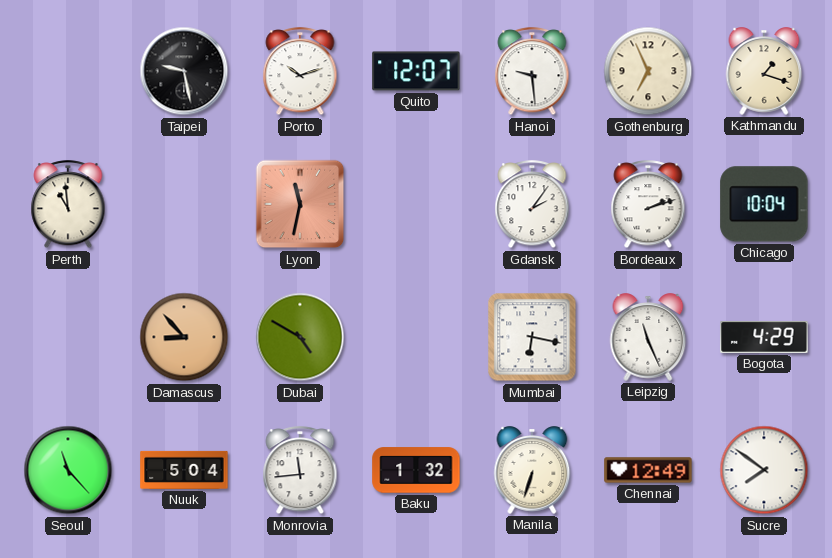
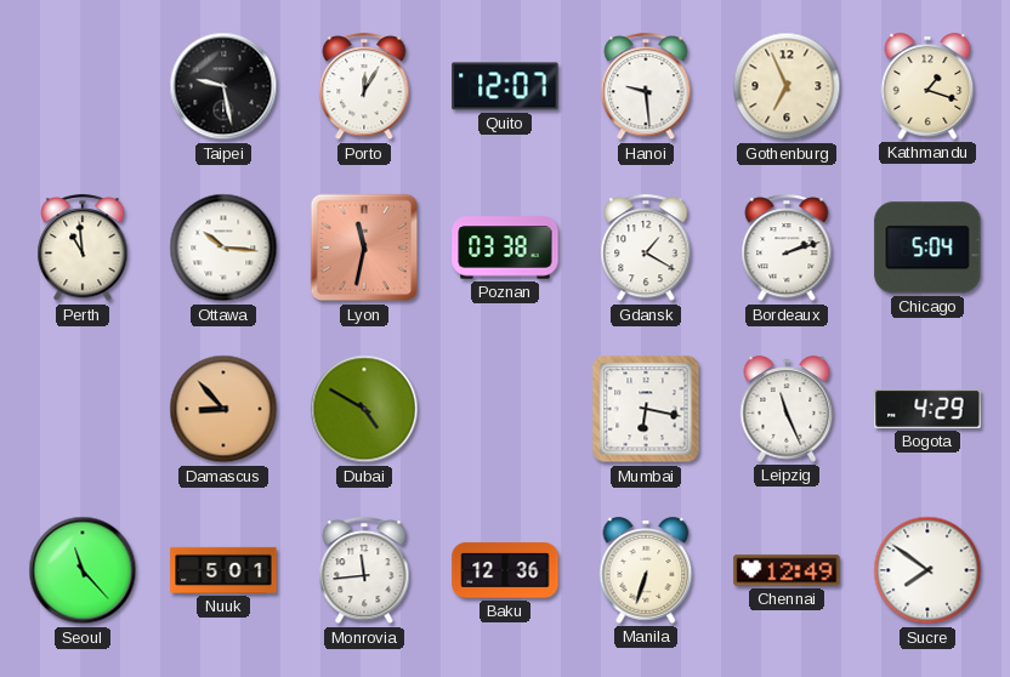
Porto: 10:12 -> 12:05
Ottawa: none -> 10:16
Poznan: none -> 03:38
Gdansk: 2:06 -> 1:20
Chicago: 10:04 -> 5:04
Nuuk: 5:04 -> 5:01
Baku: 1:32 -> 12:36
